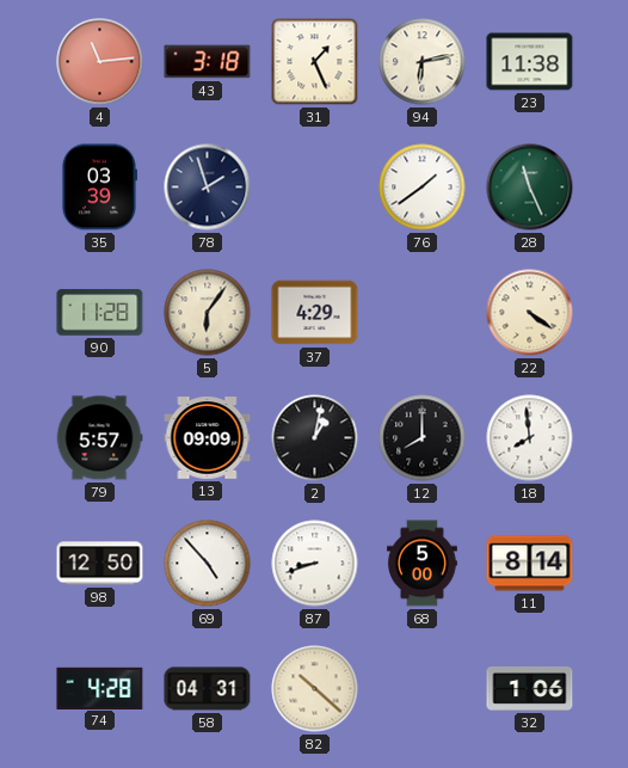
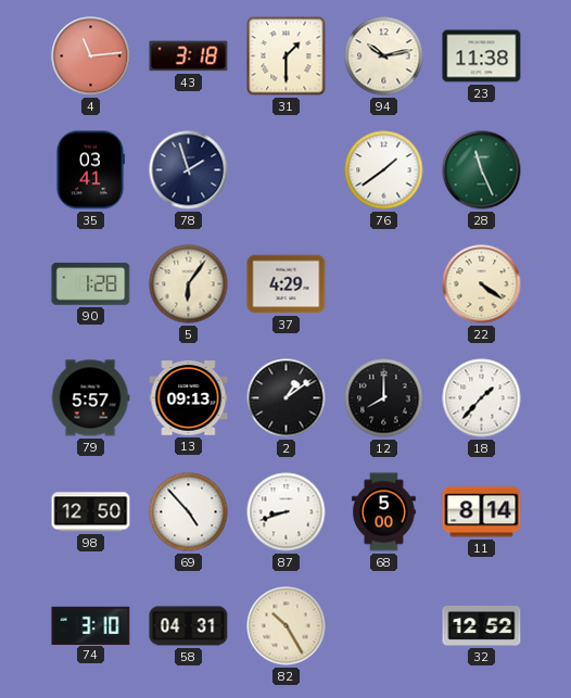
31: 1:26 -> 1:30
94: 6:13 -> 10:13
35: 03:39 -> 03:41
90: 11:28 -> 1:28
13: 09:09 -> 09:13
2: 1:02 -> 1:09
18: 7:59 -> 1:37
74: 4:28 -> 3:10
82: 10:22 -> 10:25
32: 1:06 -> 12:52
